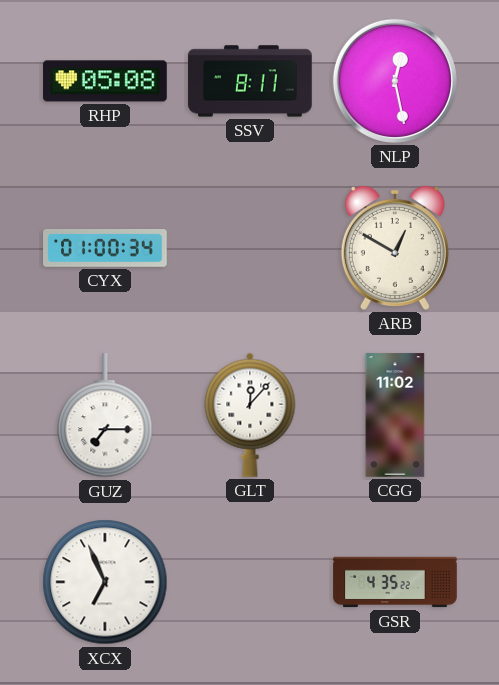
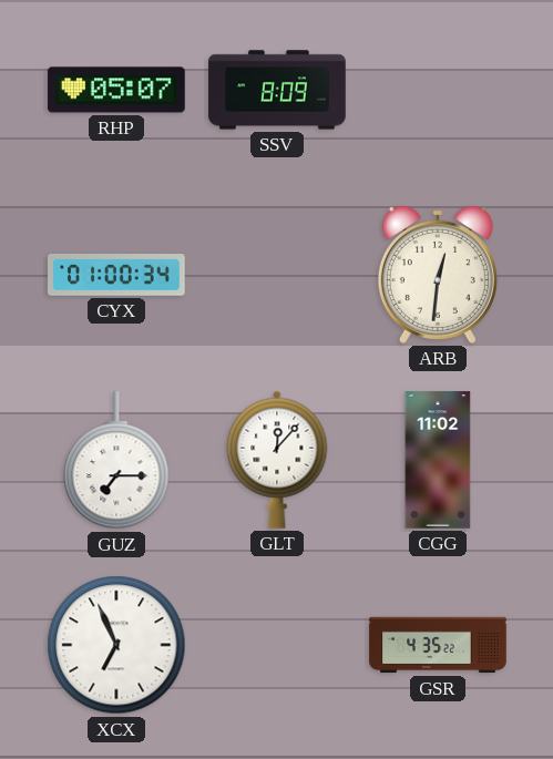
RHP: 05:08 -> 05:07
SSV: 8:11 -> 8:09
NLP: 12:28 -> none
ARB: 12:50 -> 12:31
